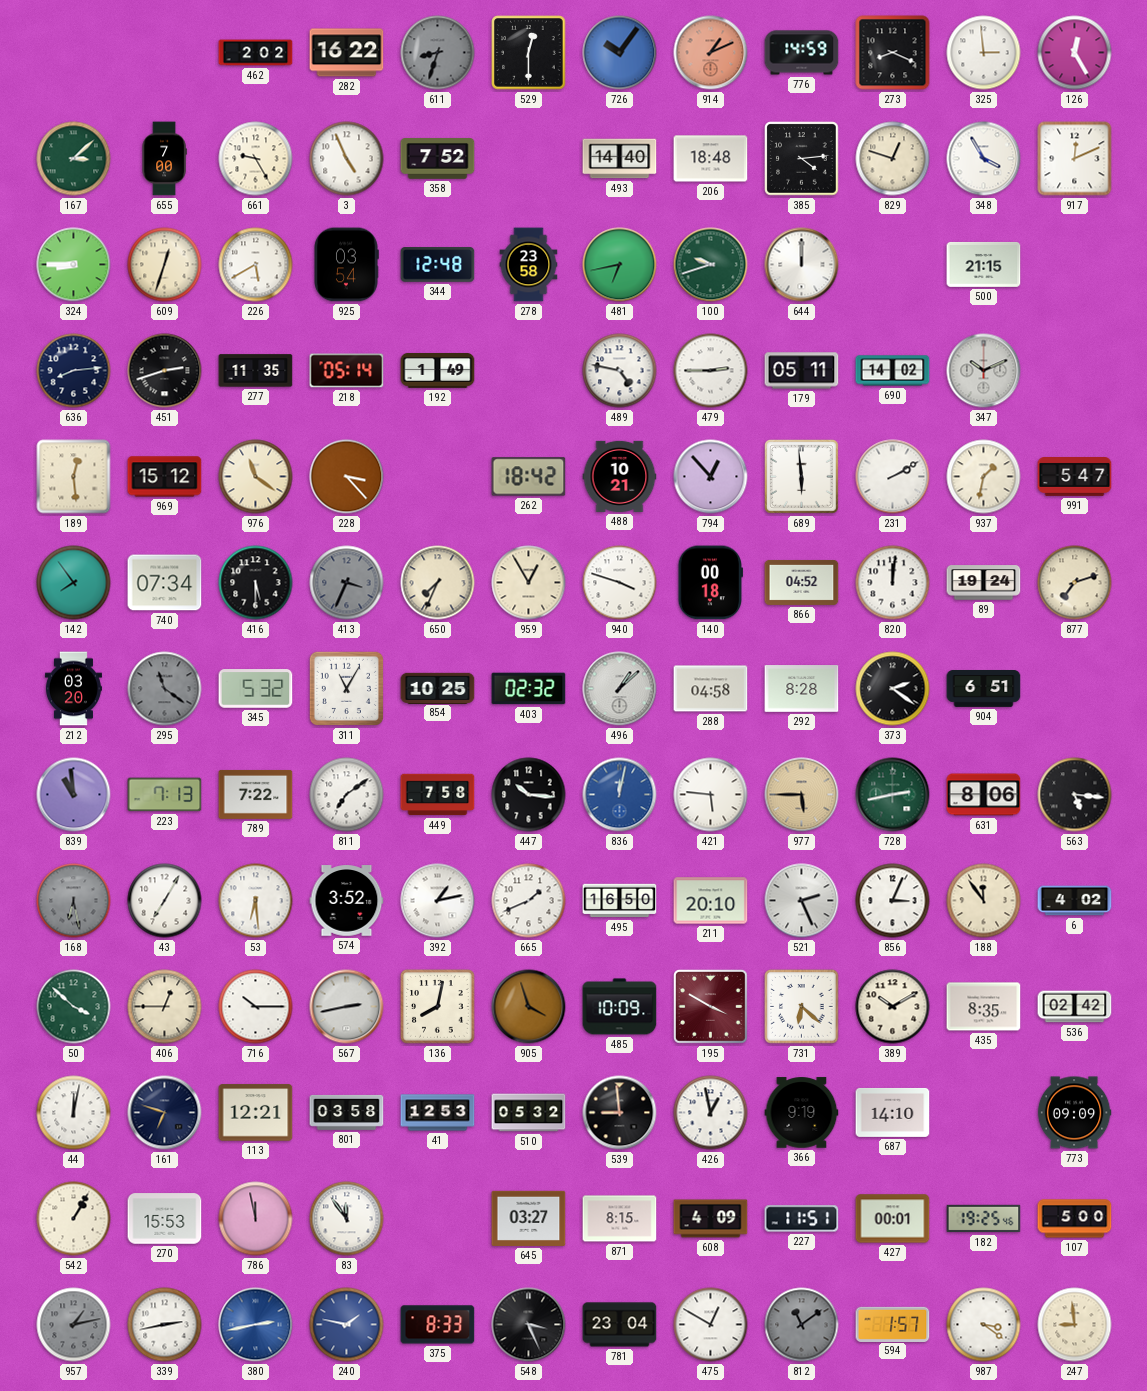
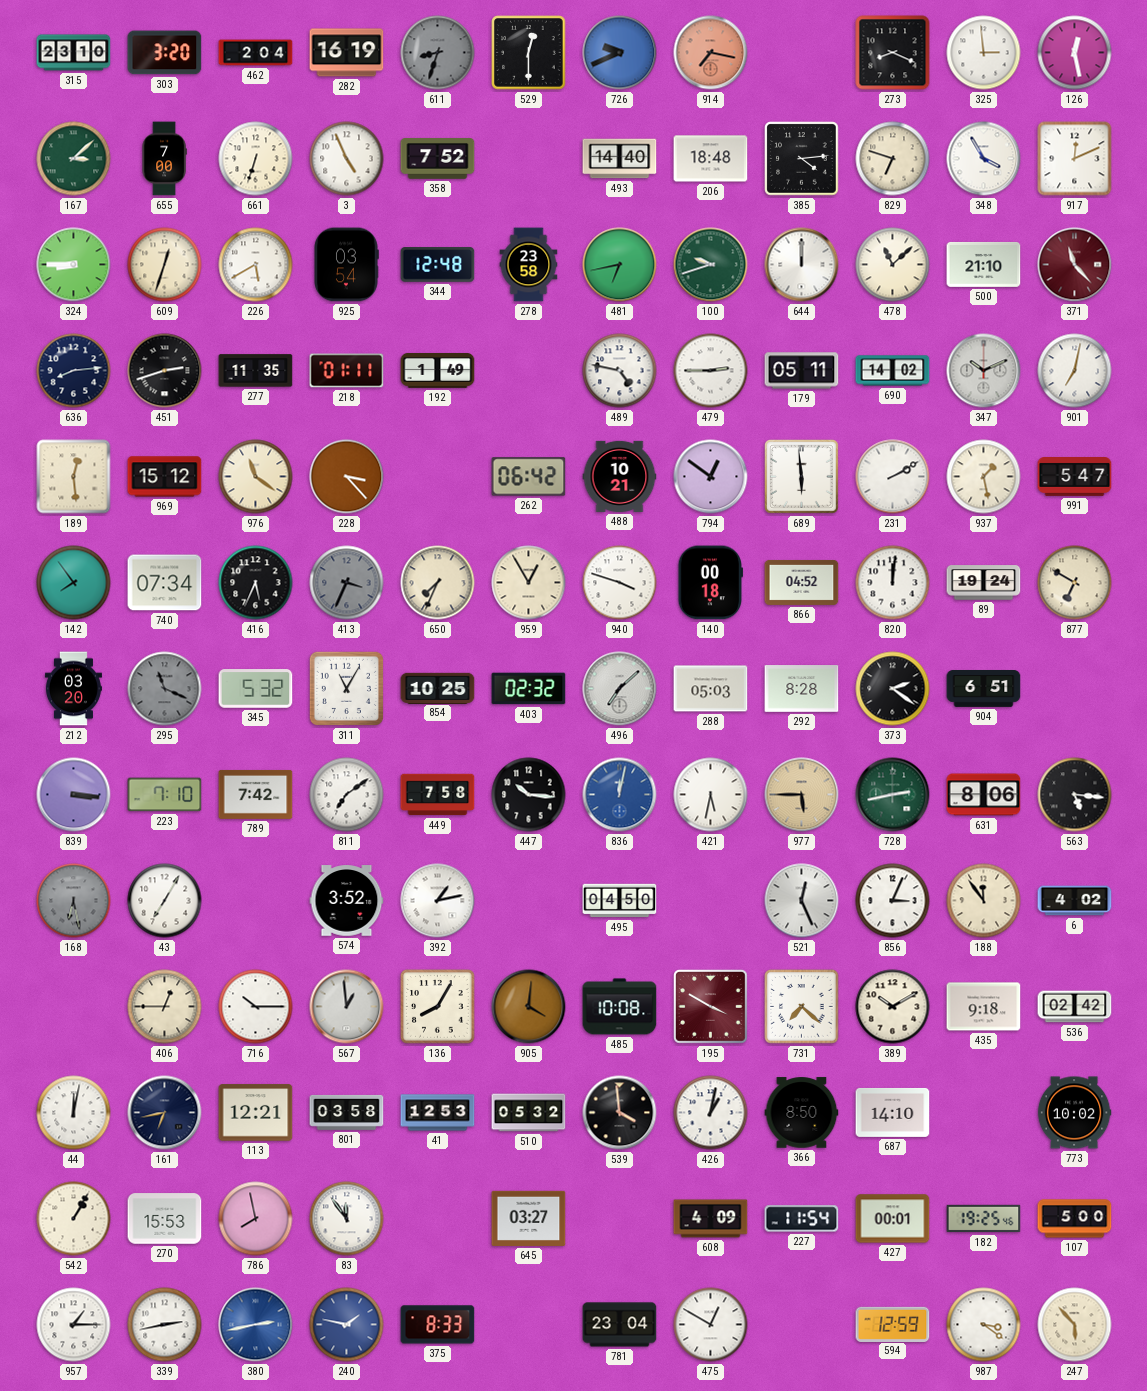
315: none -> 23:10
303: none -> 3:20
462: 2:02 -> 2:04
282: 16:22 -> 16:19
726: 10:06 -> 9:41
914: 1:11 -> 7:17
776: 14:59 -> none
126: 12:25 -> 12:28
661: 9:25 -> 6:33
829: 12:48 -> 6:48
478: none -> 11:08
500: 21:15 -> 21:10
371: none -> 11:23
218: 05:14 -> 01:11
901: none -> 7:02
262: 18:42 -> 06:42
794: 12:53 -> 12:51
937: 1:32 -> 1:28
416: 5:30 -> 5:34
877: 7:12 -> 6:50
295: 11:21 -> 11:19
496: 1:08 -> 7:08
288: 04:58 -> 05:03
839: 10:59 -> 3:16
223: 7:13 -> 7:10
789: 7:22 -> 7:42
421: 5:46 -> 5:32
53: 6:29 -> none
665: 1:41 -> none
495: 16:50 -> 04:50
211: 20:10 -> none
521: 2:26 -> 12:26
50: 3:52 -> none
567: 2:43 -> 12:59
136: 8:02 -> 8:05
905: 3:57 -> 4:01
485: 10:09 -> 10:08
731: 6:22 -> 7:22
435: 8:35 -> 9:18
161: 6:48 -> 6:43
539: 8:59 -> 3:59
426: 12:58 -> 1:02
366: 9:19 -> 8:50
773: 09:09 -> 10:02
786: 11:58 -> 7:58
871: 8:15 -> none
227: 11:51 -> 11:54
957: 1:13 -> 1:15
957 dial: grey -> white
548: 3:26 -> none
812: 11:09 -> none
594: 1:57 -> 12:59
247: 8:59 -> 5:53
